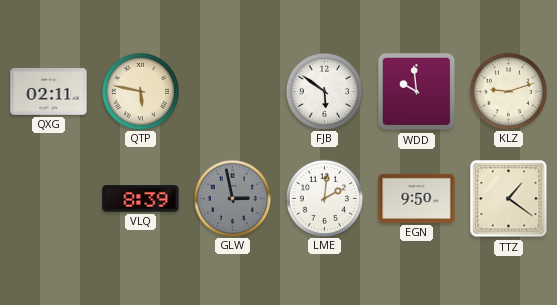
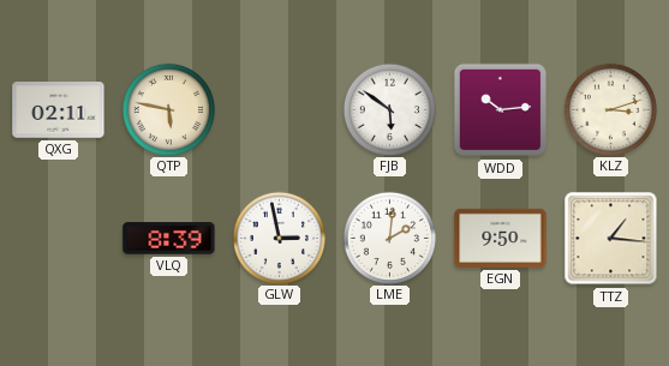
WDD: 9:59 -> 10:14
KLZ: 9:12 -> 3:12
GLW dial: grey -> white
TTZ: 1:21 -> 1:16
